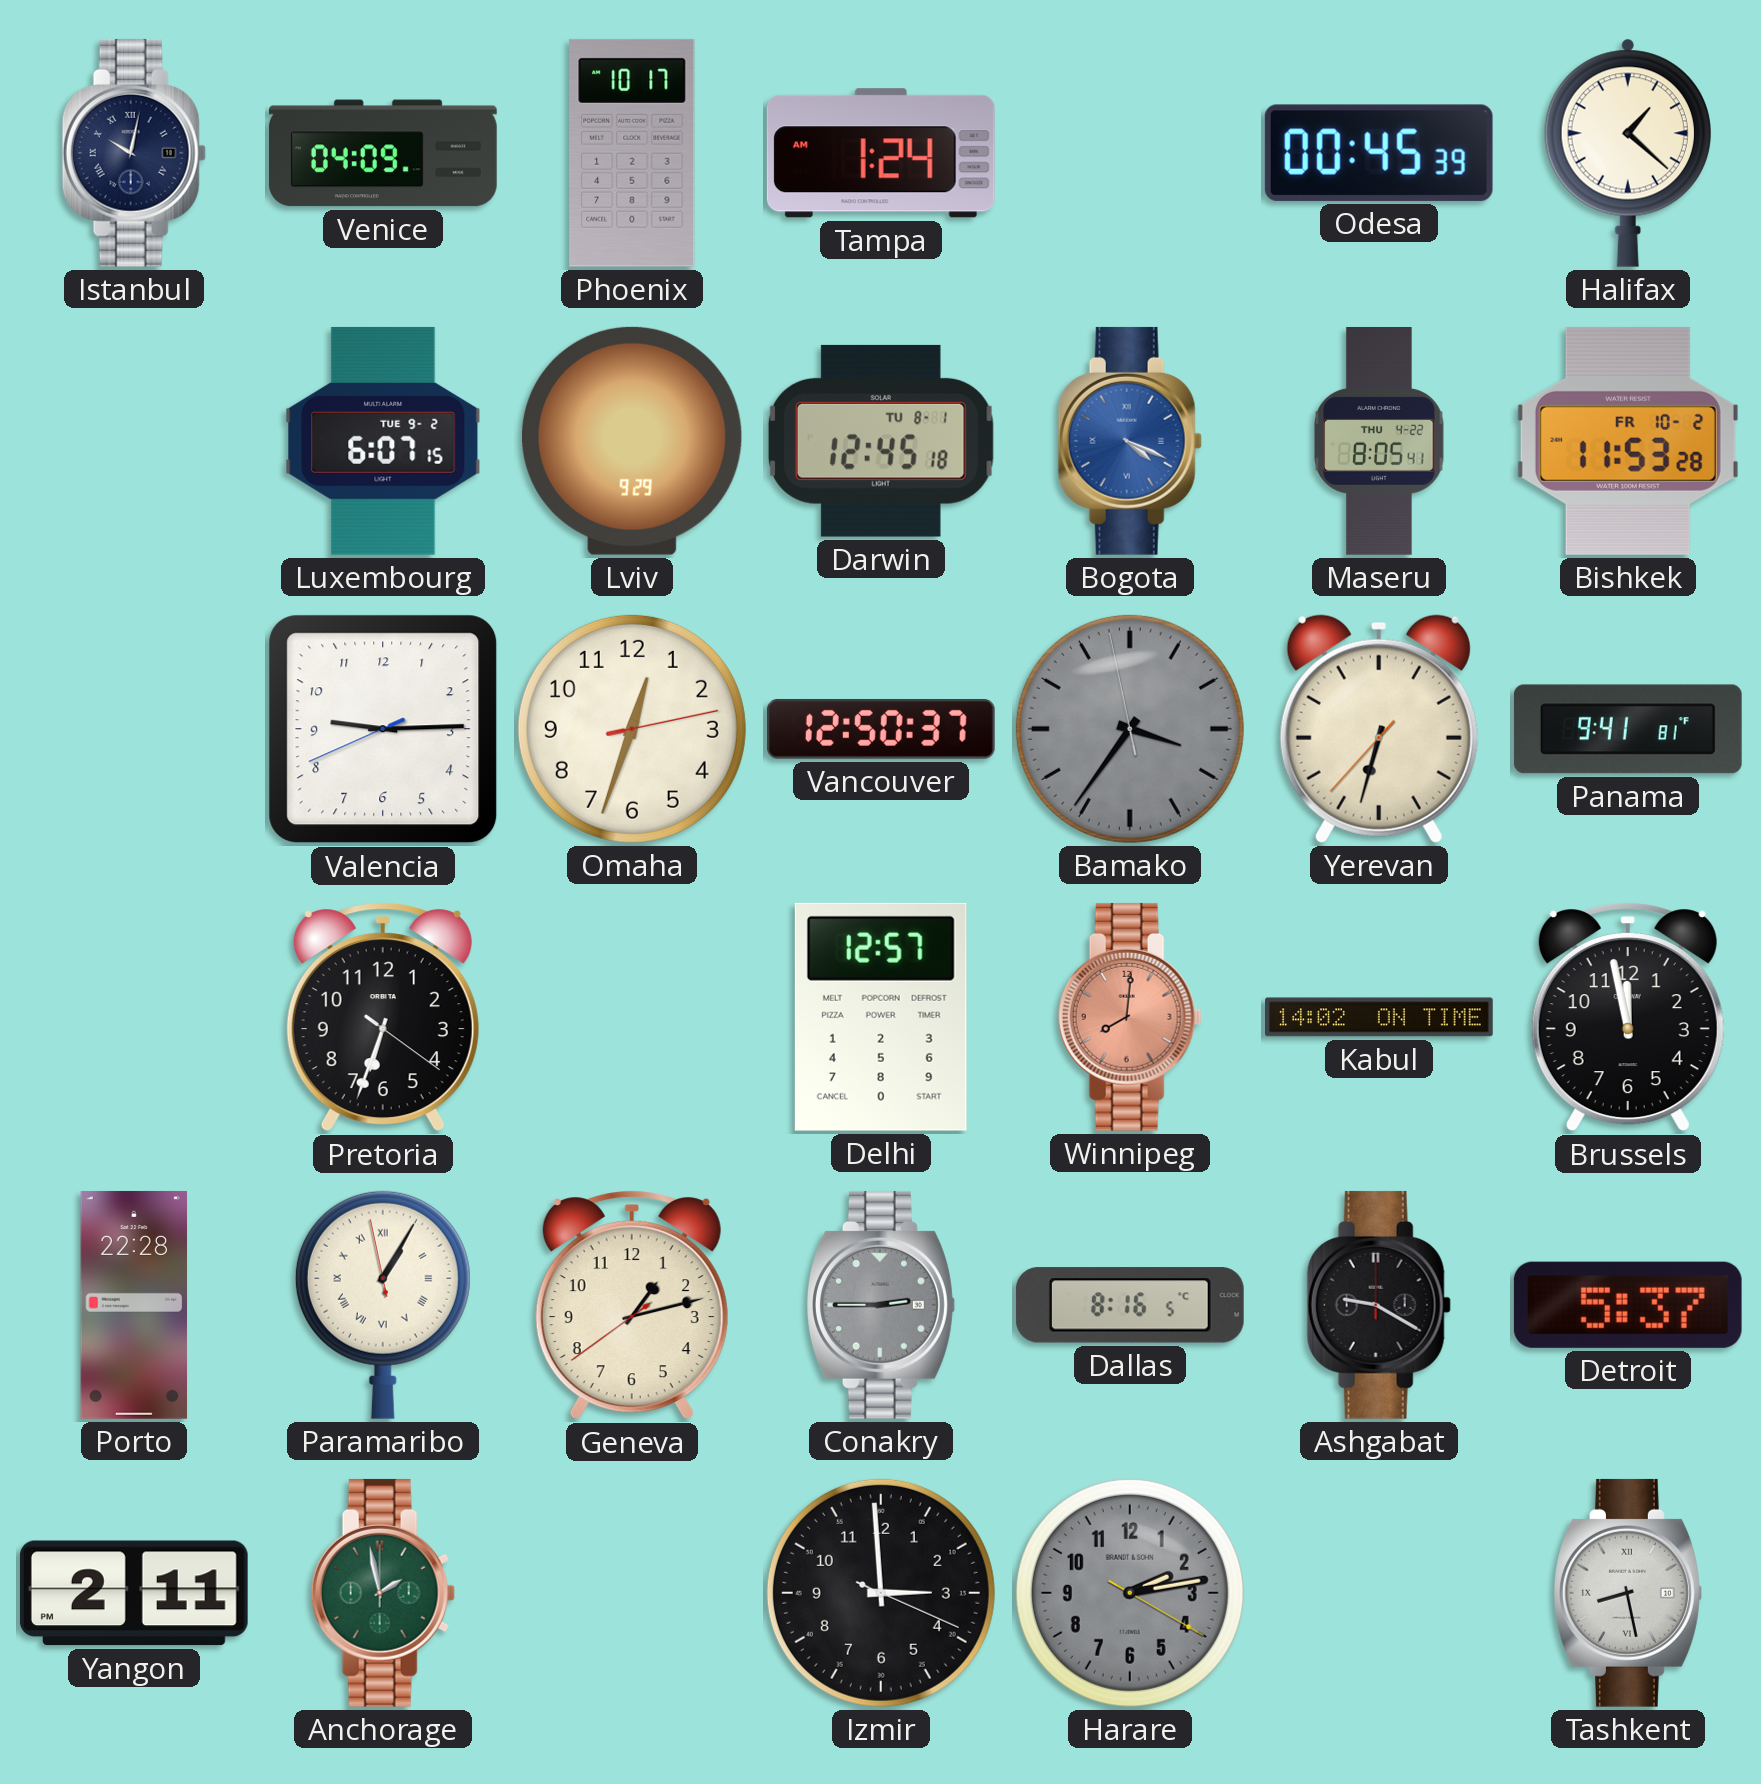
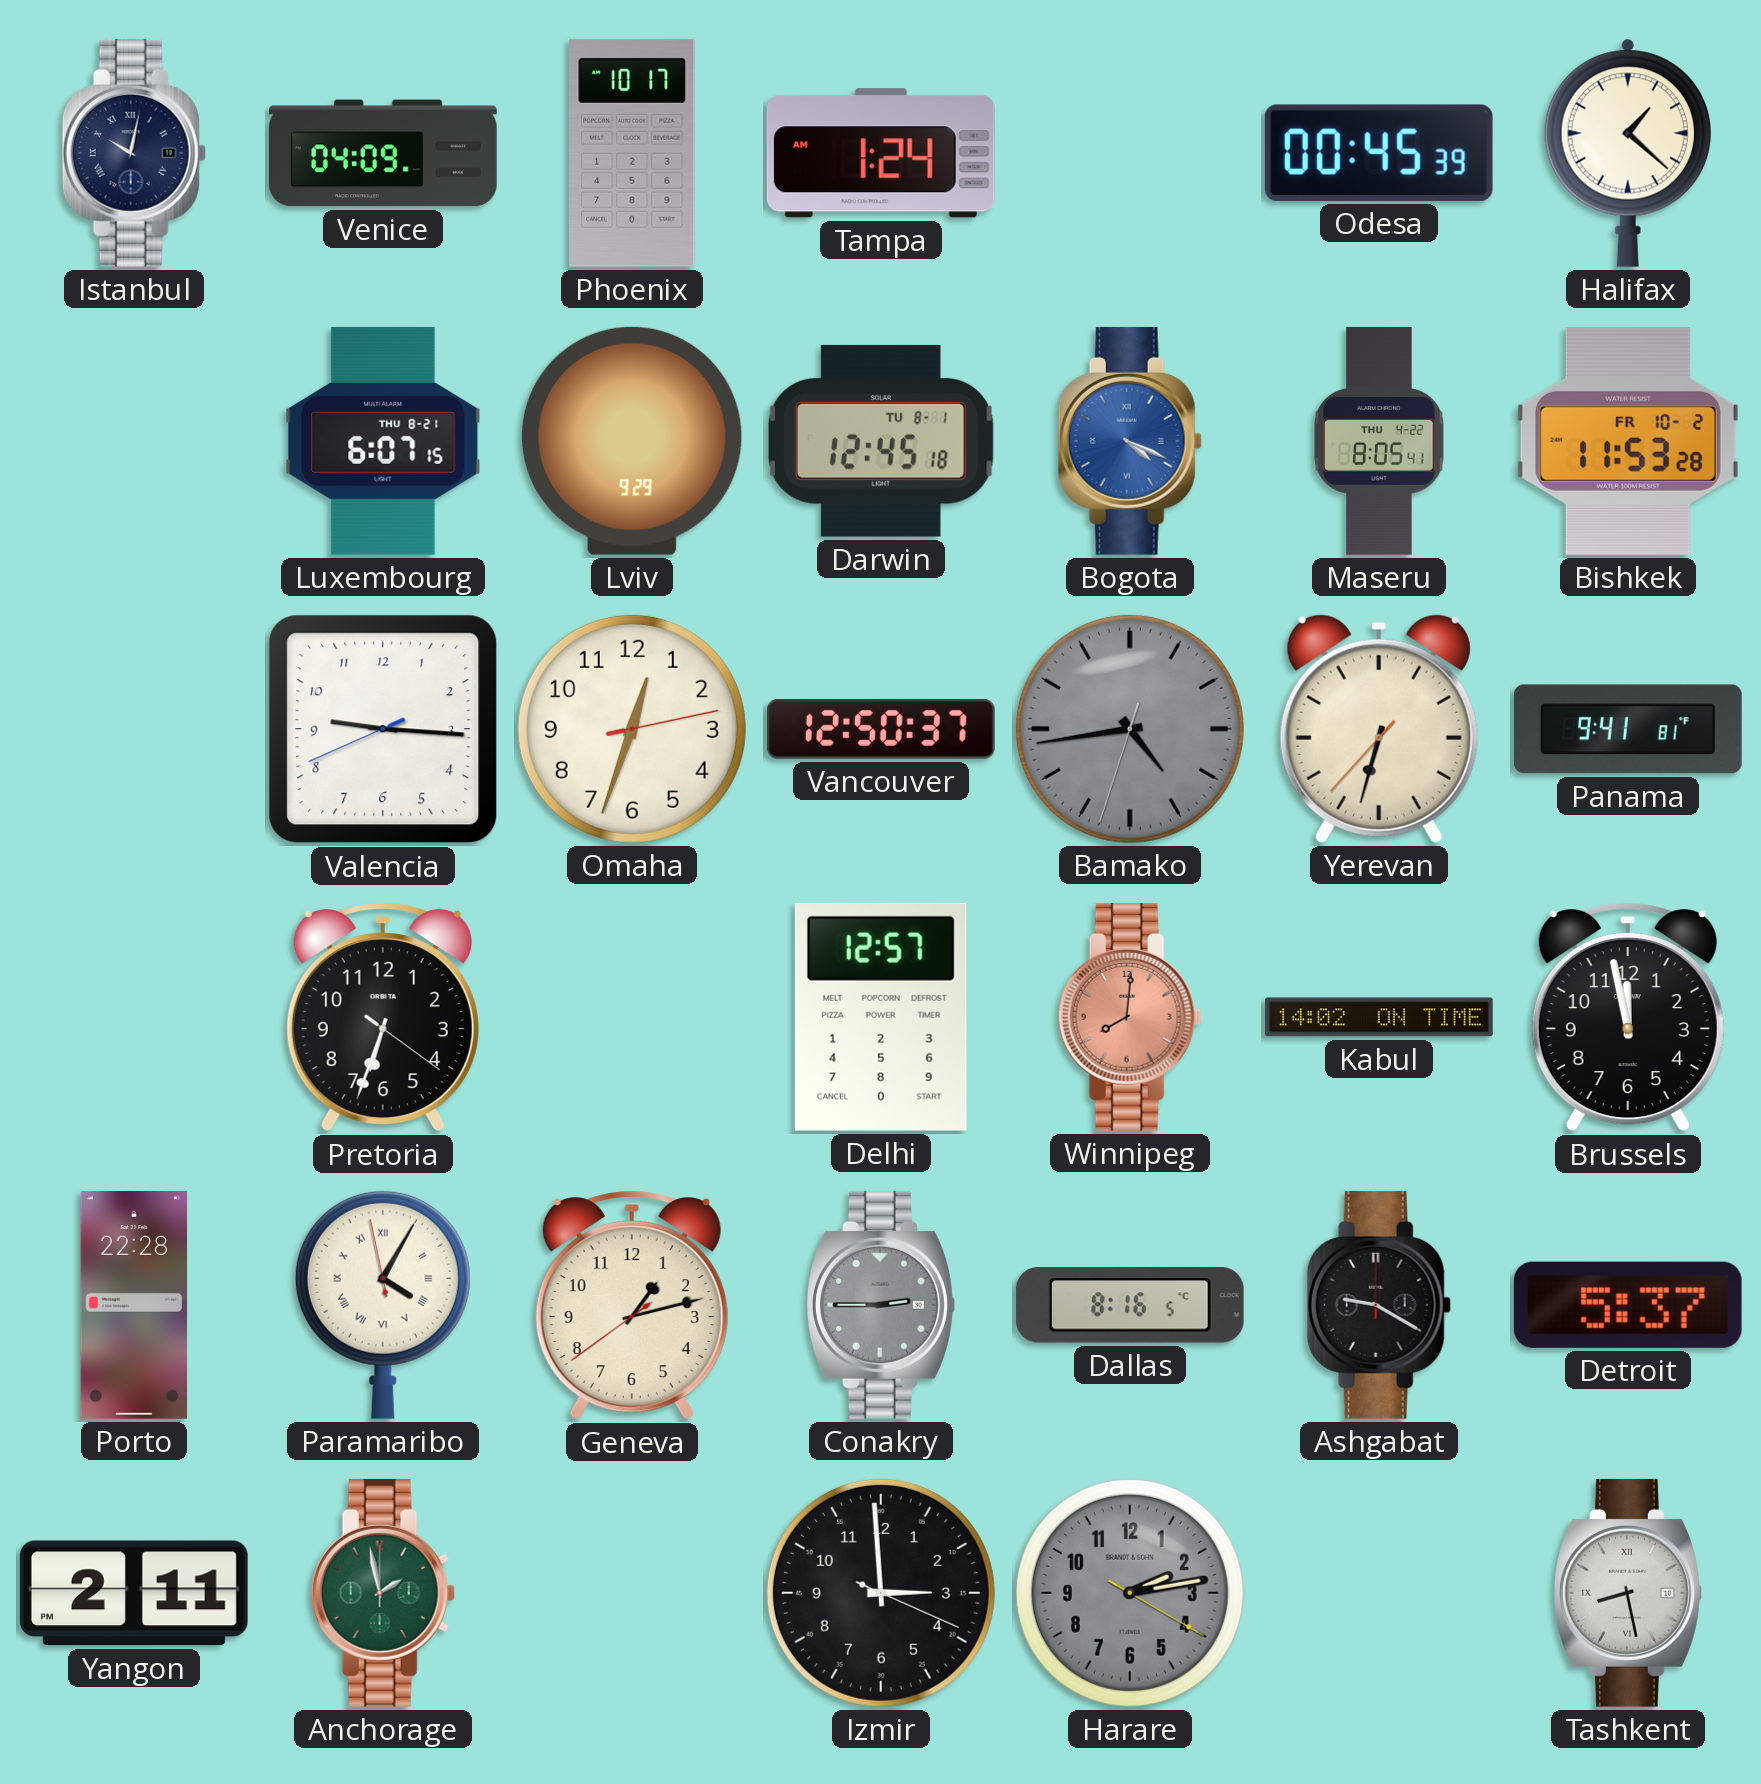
Luxembourg date: TUE 9-2 -> THU 8-21
Valencia: 9:14 -> 9:15
Bamako: 3:35 -> 4:43
Paramaribo: 1:04 -> 4:04
